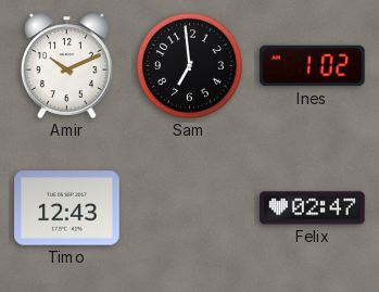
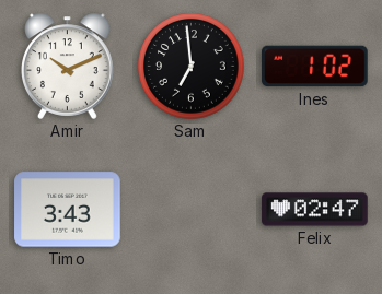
Timo: 12:43 -> 3:43
